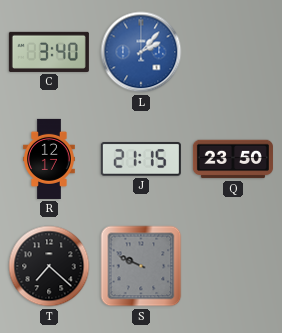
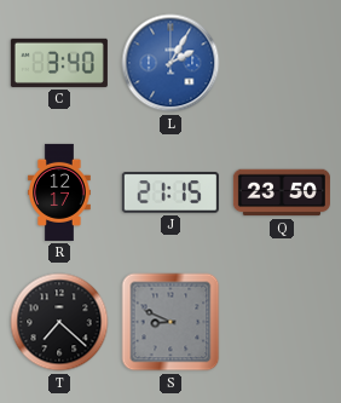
L: 2:07 -> 2:05
S: 9:49 -> 8:49
